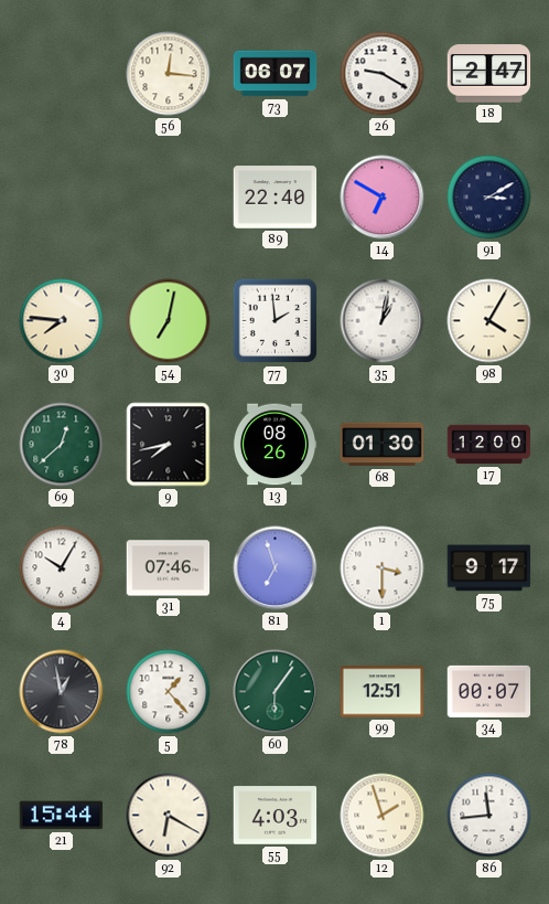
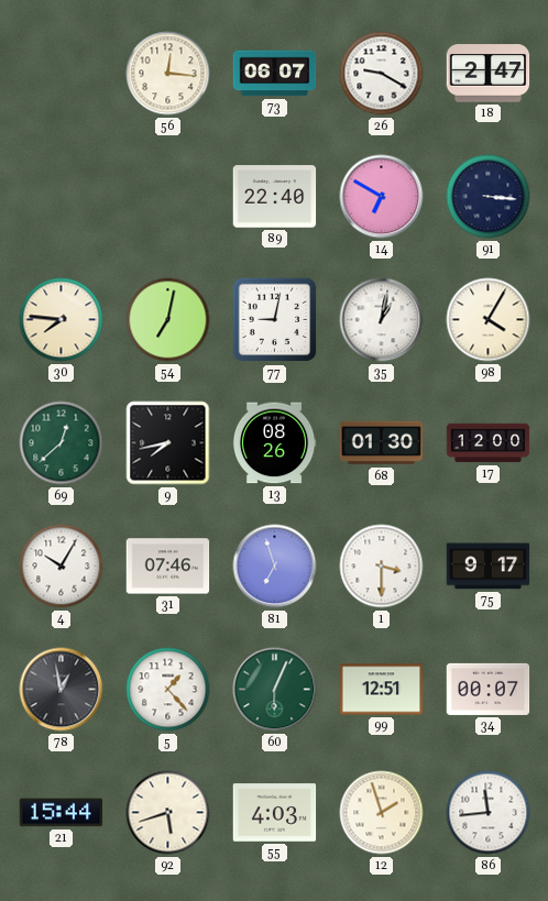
91: 3:10 -> 3:16
77: 1:59 -> 9:02
60: 6:06 -> 6:04
92: 6:20 -> 5:42
